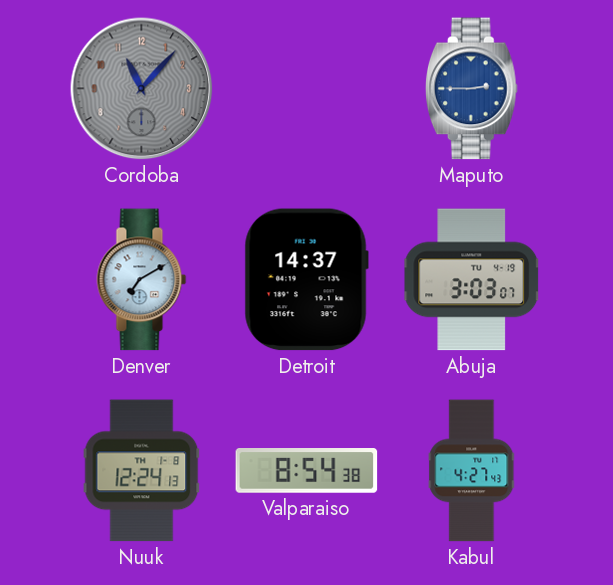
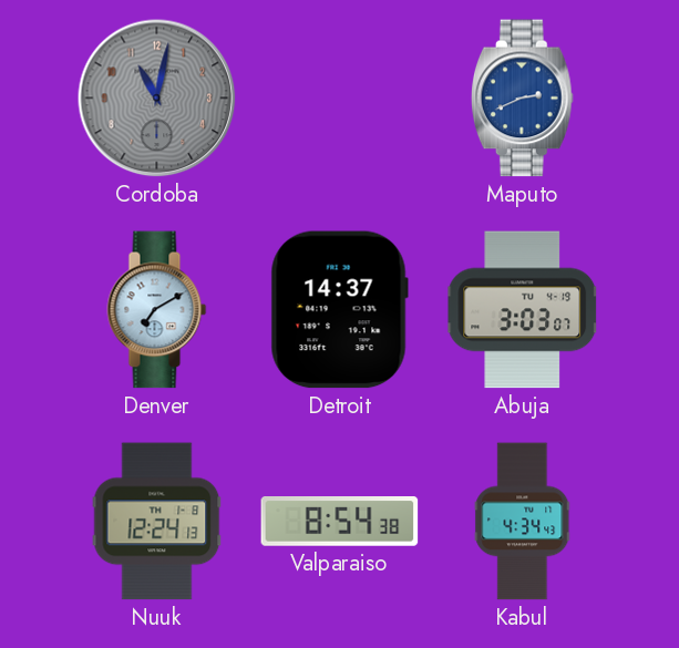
Cordoba: 11:07 -> 11:02
Maputo: 2:45 -> 2:41
Kabul: 4:27 -> 4:34
